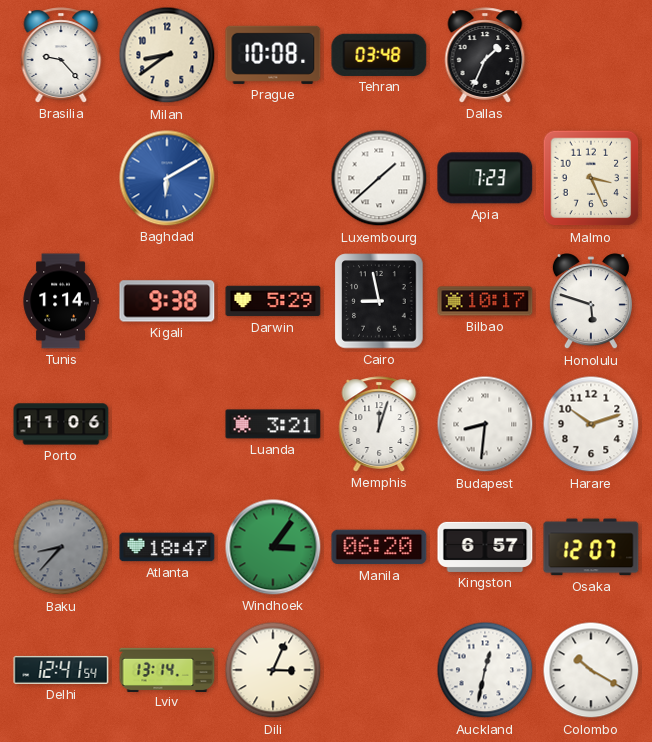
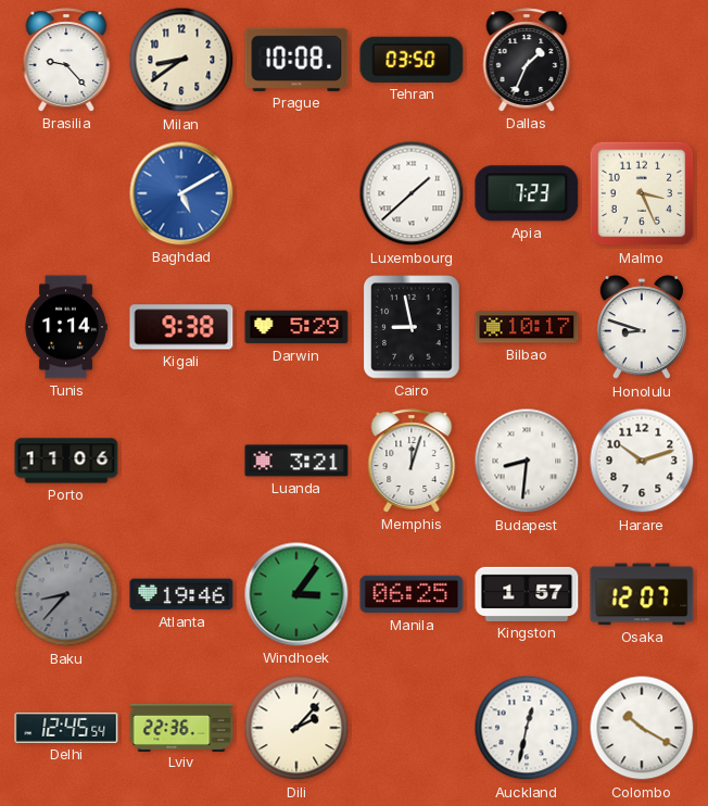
Tehran: 03:48 -> 03:50
Baghdad: 6:10 -> 5:10
Honolulu: 5:48 -> 8:48
Atlanta: 18:47 -> 19:46
Manila: 06:20 -> 06:25
Kingston: 6:57 -> 1:57
Delhi: 12:41 -> 12:45
Lviv: 13:14 -> 22:36
Dili: 3:04 -> 2:07
